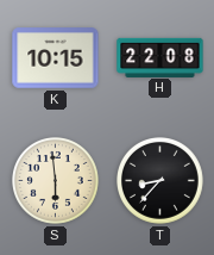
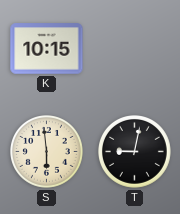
H: 22:08 -> none
T: 8:37 -> 9:02
